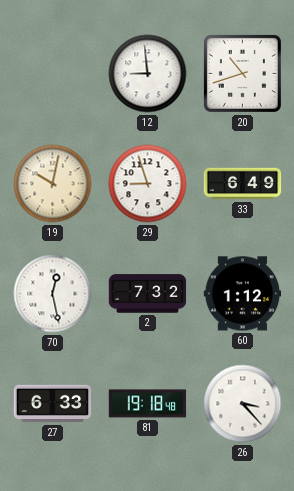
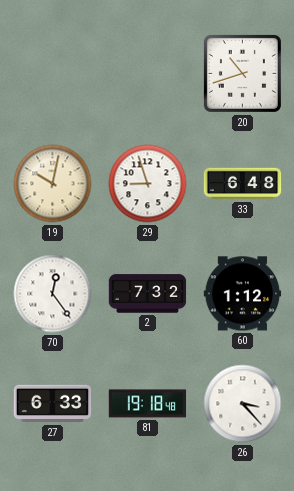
12: 8:59 -> none
33: 6:49 -> 6:48
70: 12:28 -> 12:24
